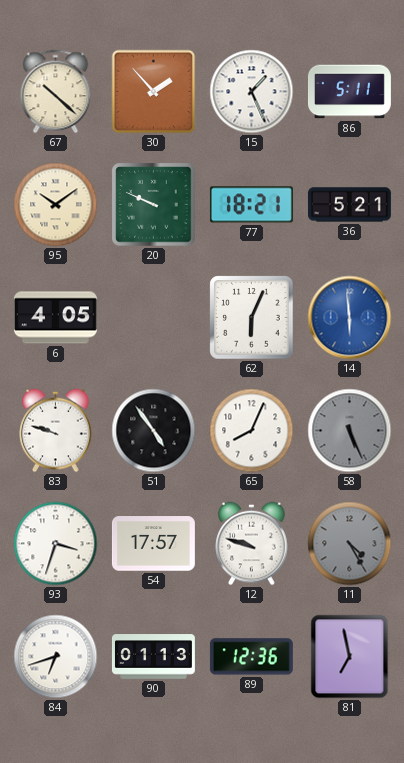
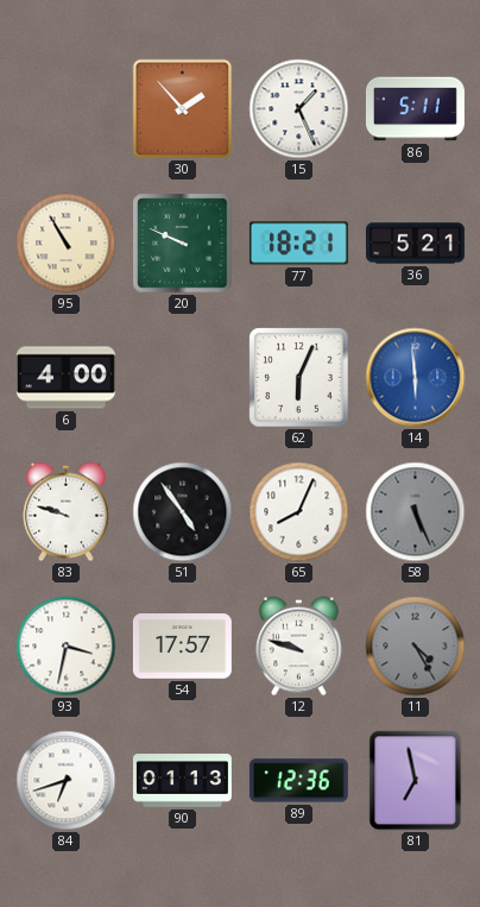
67: 10:22 -> none
95: 10:09 -> 10:55
6: 4:05 -> 4:00
93: 3:33 -> 3:32
